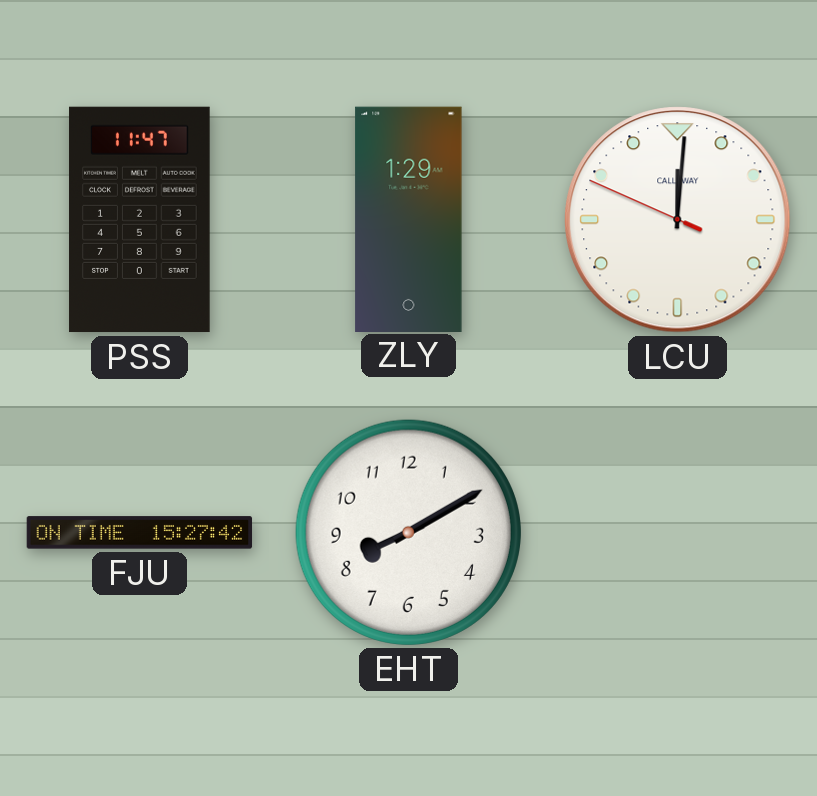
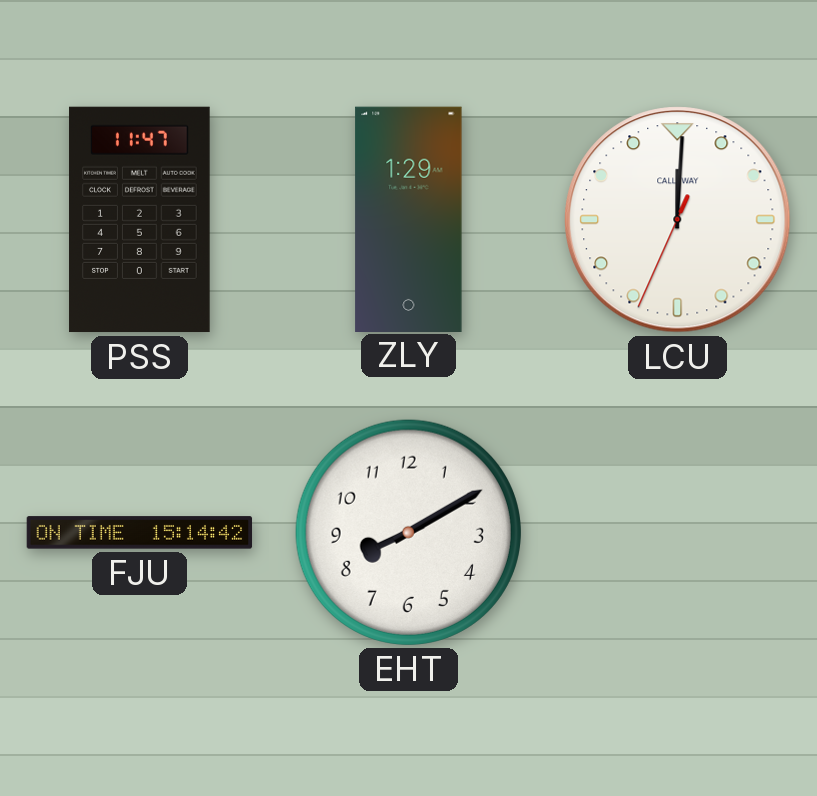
LCU: 12:00:49 -> 12:00:34
FJU: 15:27 -> 15:14
